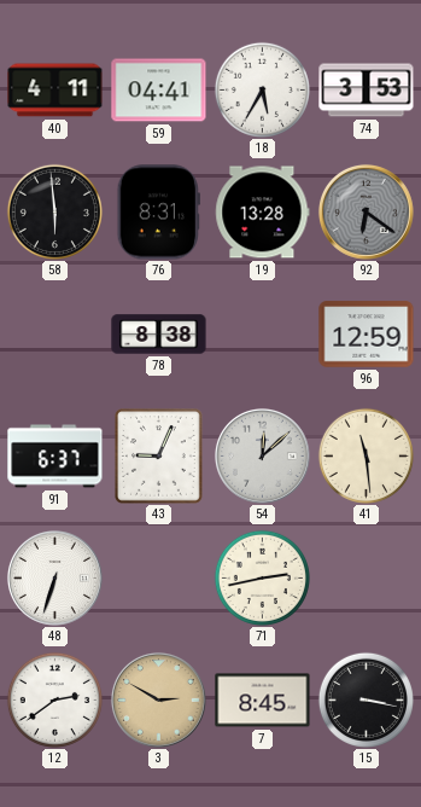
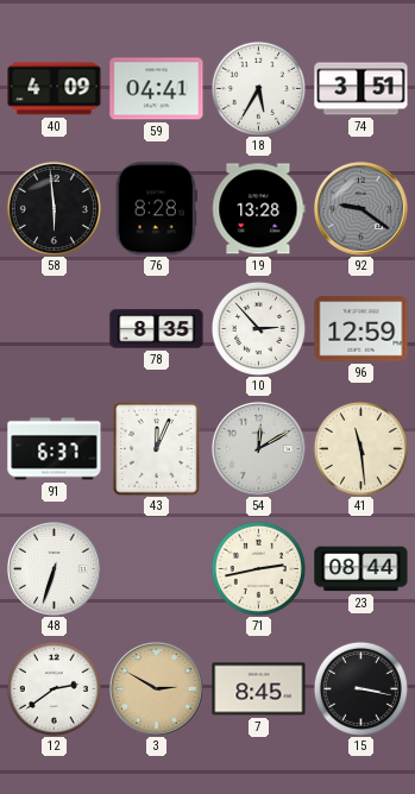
40: 4:11 -> 4:09
74: 3:53 -> 3:51
76: 8:31 -> 8:28
92: 6:21 -> 9:21
78: 8:38 -> 8:35
10: none -> 2:53
43: 9:04 -> 12:04
54: 12:08 -> 12:10
23: none -> 08:44
